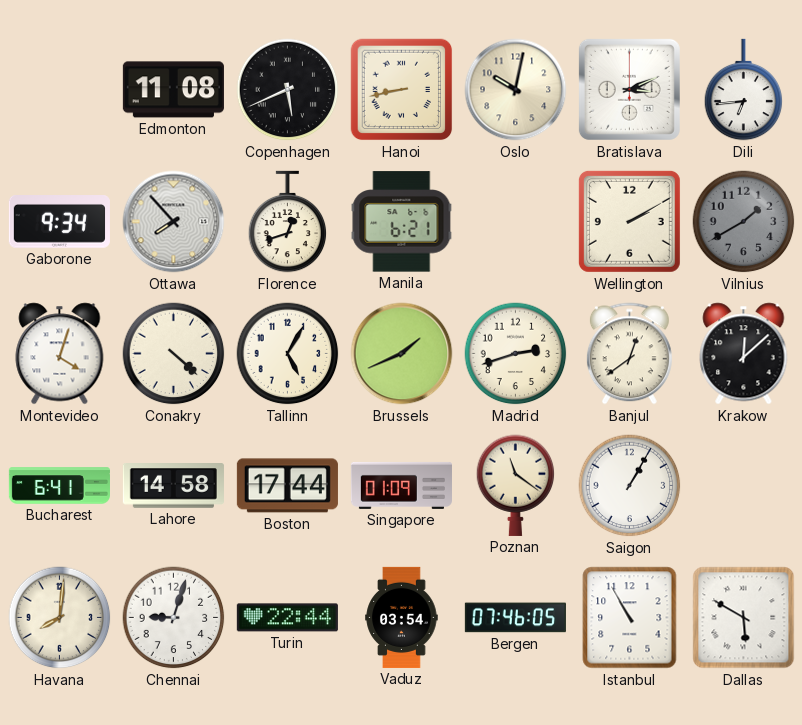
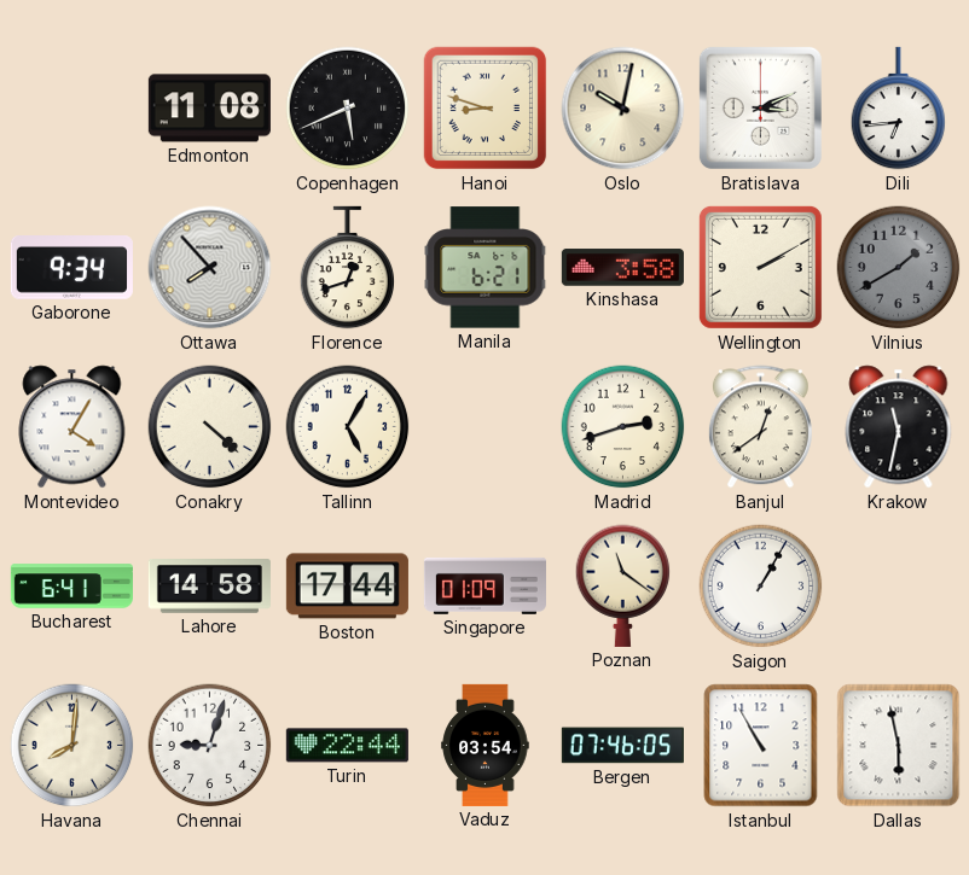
Hanoi: 8:43 -> 8:48
Kinshasa: none -> 3:58
Montevideo: 4:03 -> 4:05
Brussels: 1:41 -> none
Krakow: 12:08 -> 11:32
Dallas: 5:50 -> 5:58
